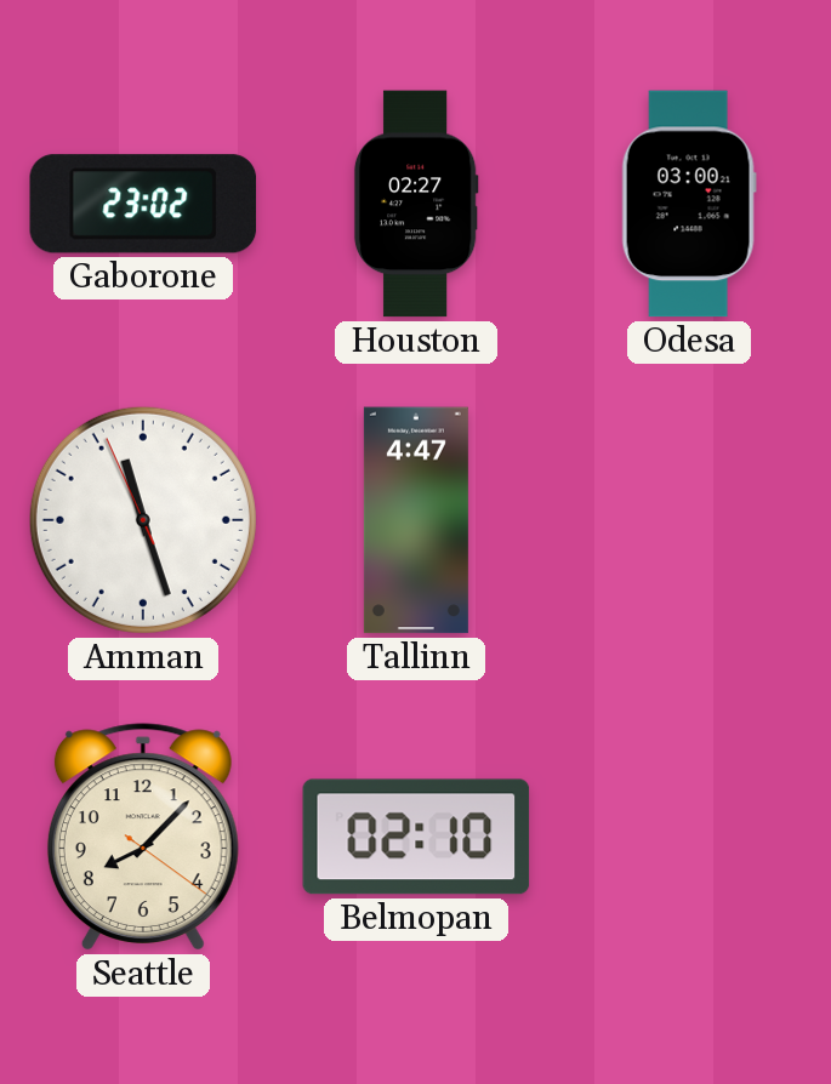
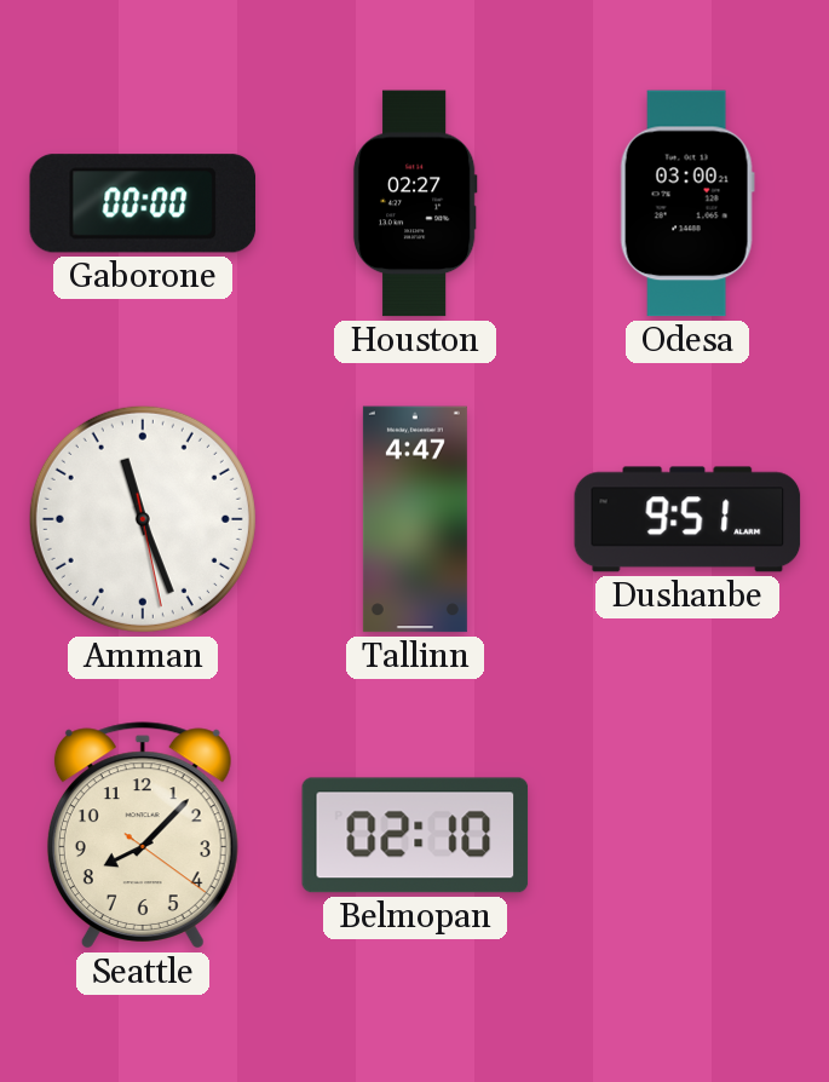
Gaborone: 23:02 -> 00:00
Amman: 11:26:56 -> 11:26:28
Dushanbe: none -> 9:51
